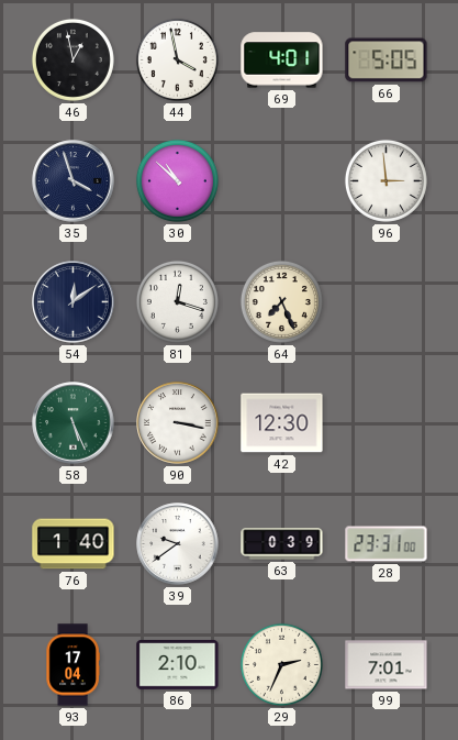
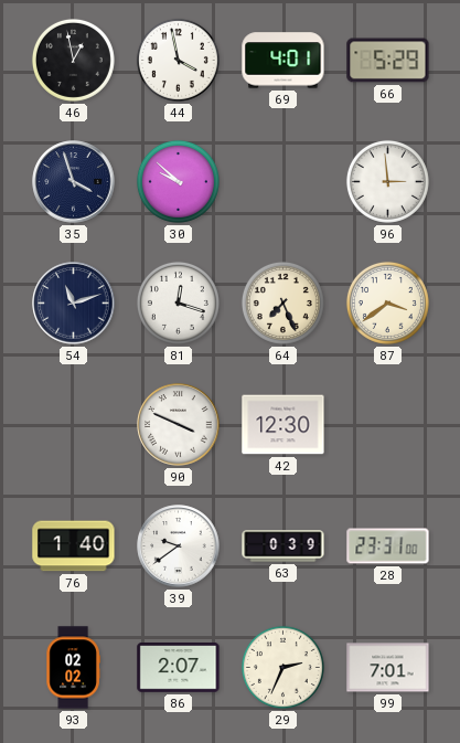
66: 5:05 -> 5:29
30: 10:52 -> 9:52
54: 12:09 -> 11:12
87: none -> 3:39
58: 5:26 -> none
90: 3:17 -> 3:49
93: 17:04 -> 02:02
86: 2:10 -> 2:07
